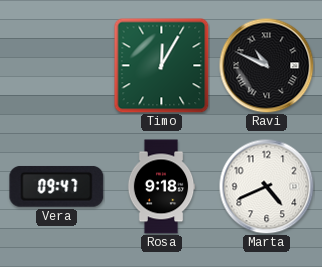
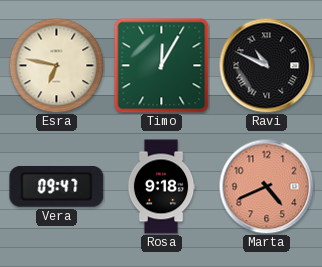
Esra: none -> 6:47
Marta dial: white -> salmon
